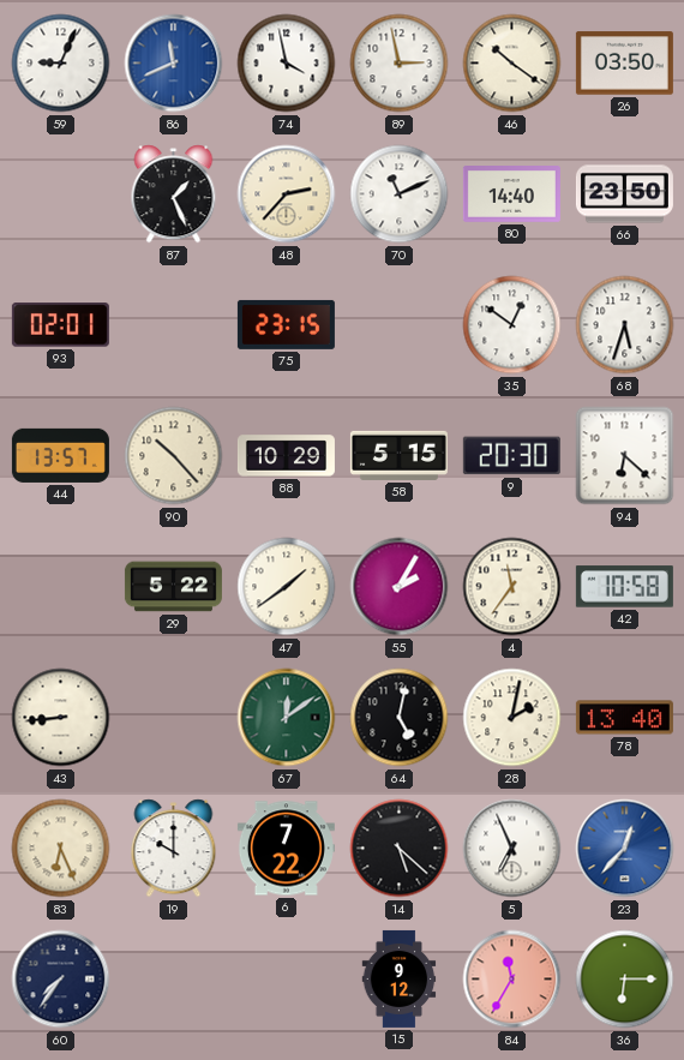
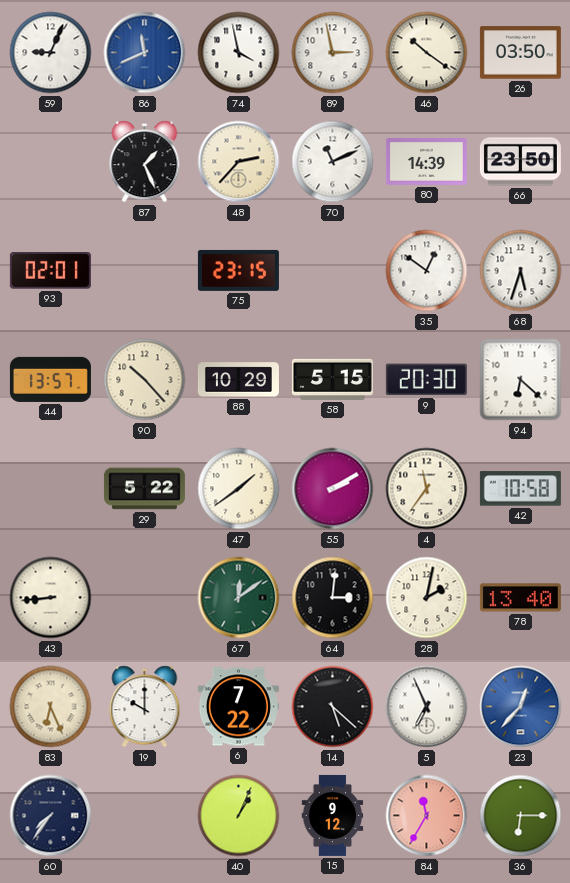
80: 14:40 -> 14:39
55: 2:05 -> 2:10
64: 5:02 -> 3:01
40: none -> 1:04
